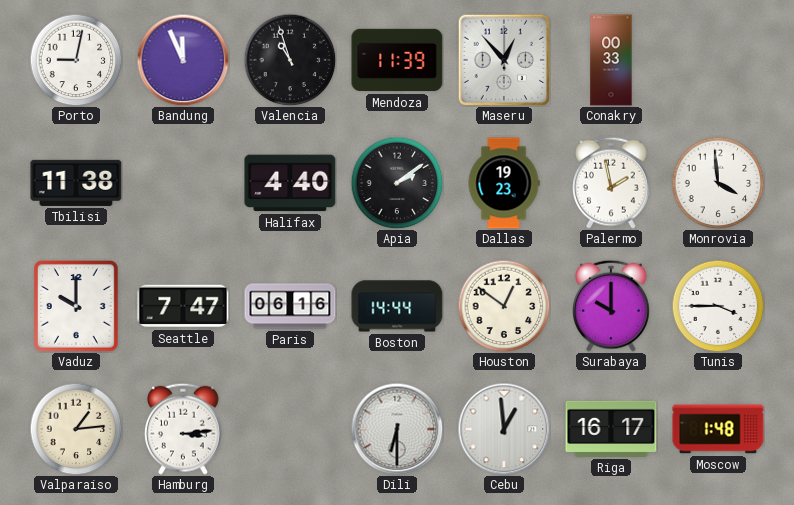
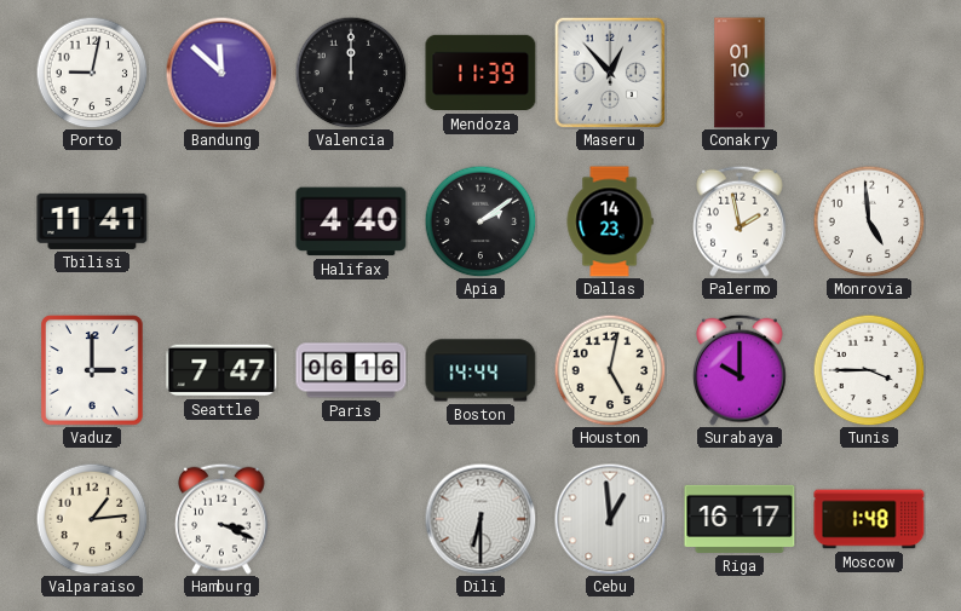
Bandung: 11:56 -> 11:52
Valencia: 10:57 -> 12:00
Conakry: 00:33 -> 01:10
Tbilisi: 11:38 -> 11:41
Dallas: 19:23 -> 14:23
Monrovia: 3:59 -> 4:59
Vaduz: 10:00 -> 3:00
Houston: 12:51 -> 5:02
Hamburg: 3:14 -> 3:19
